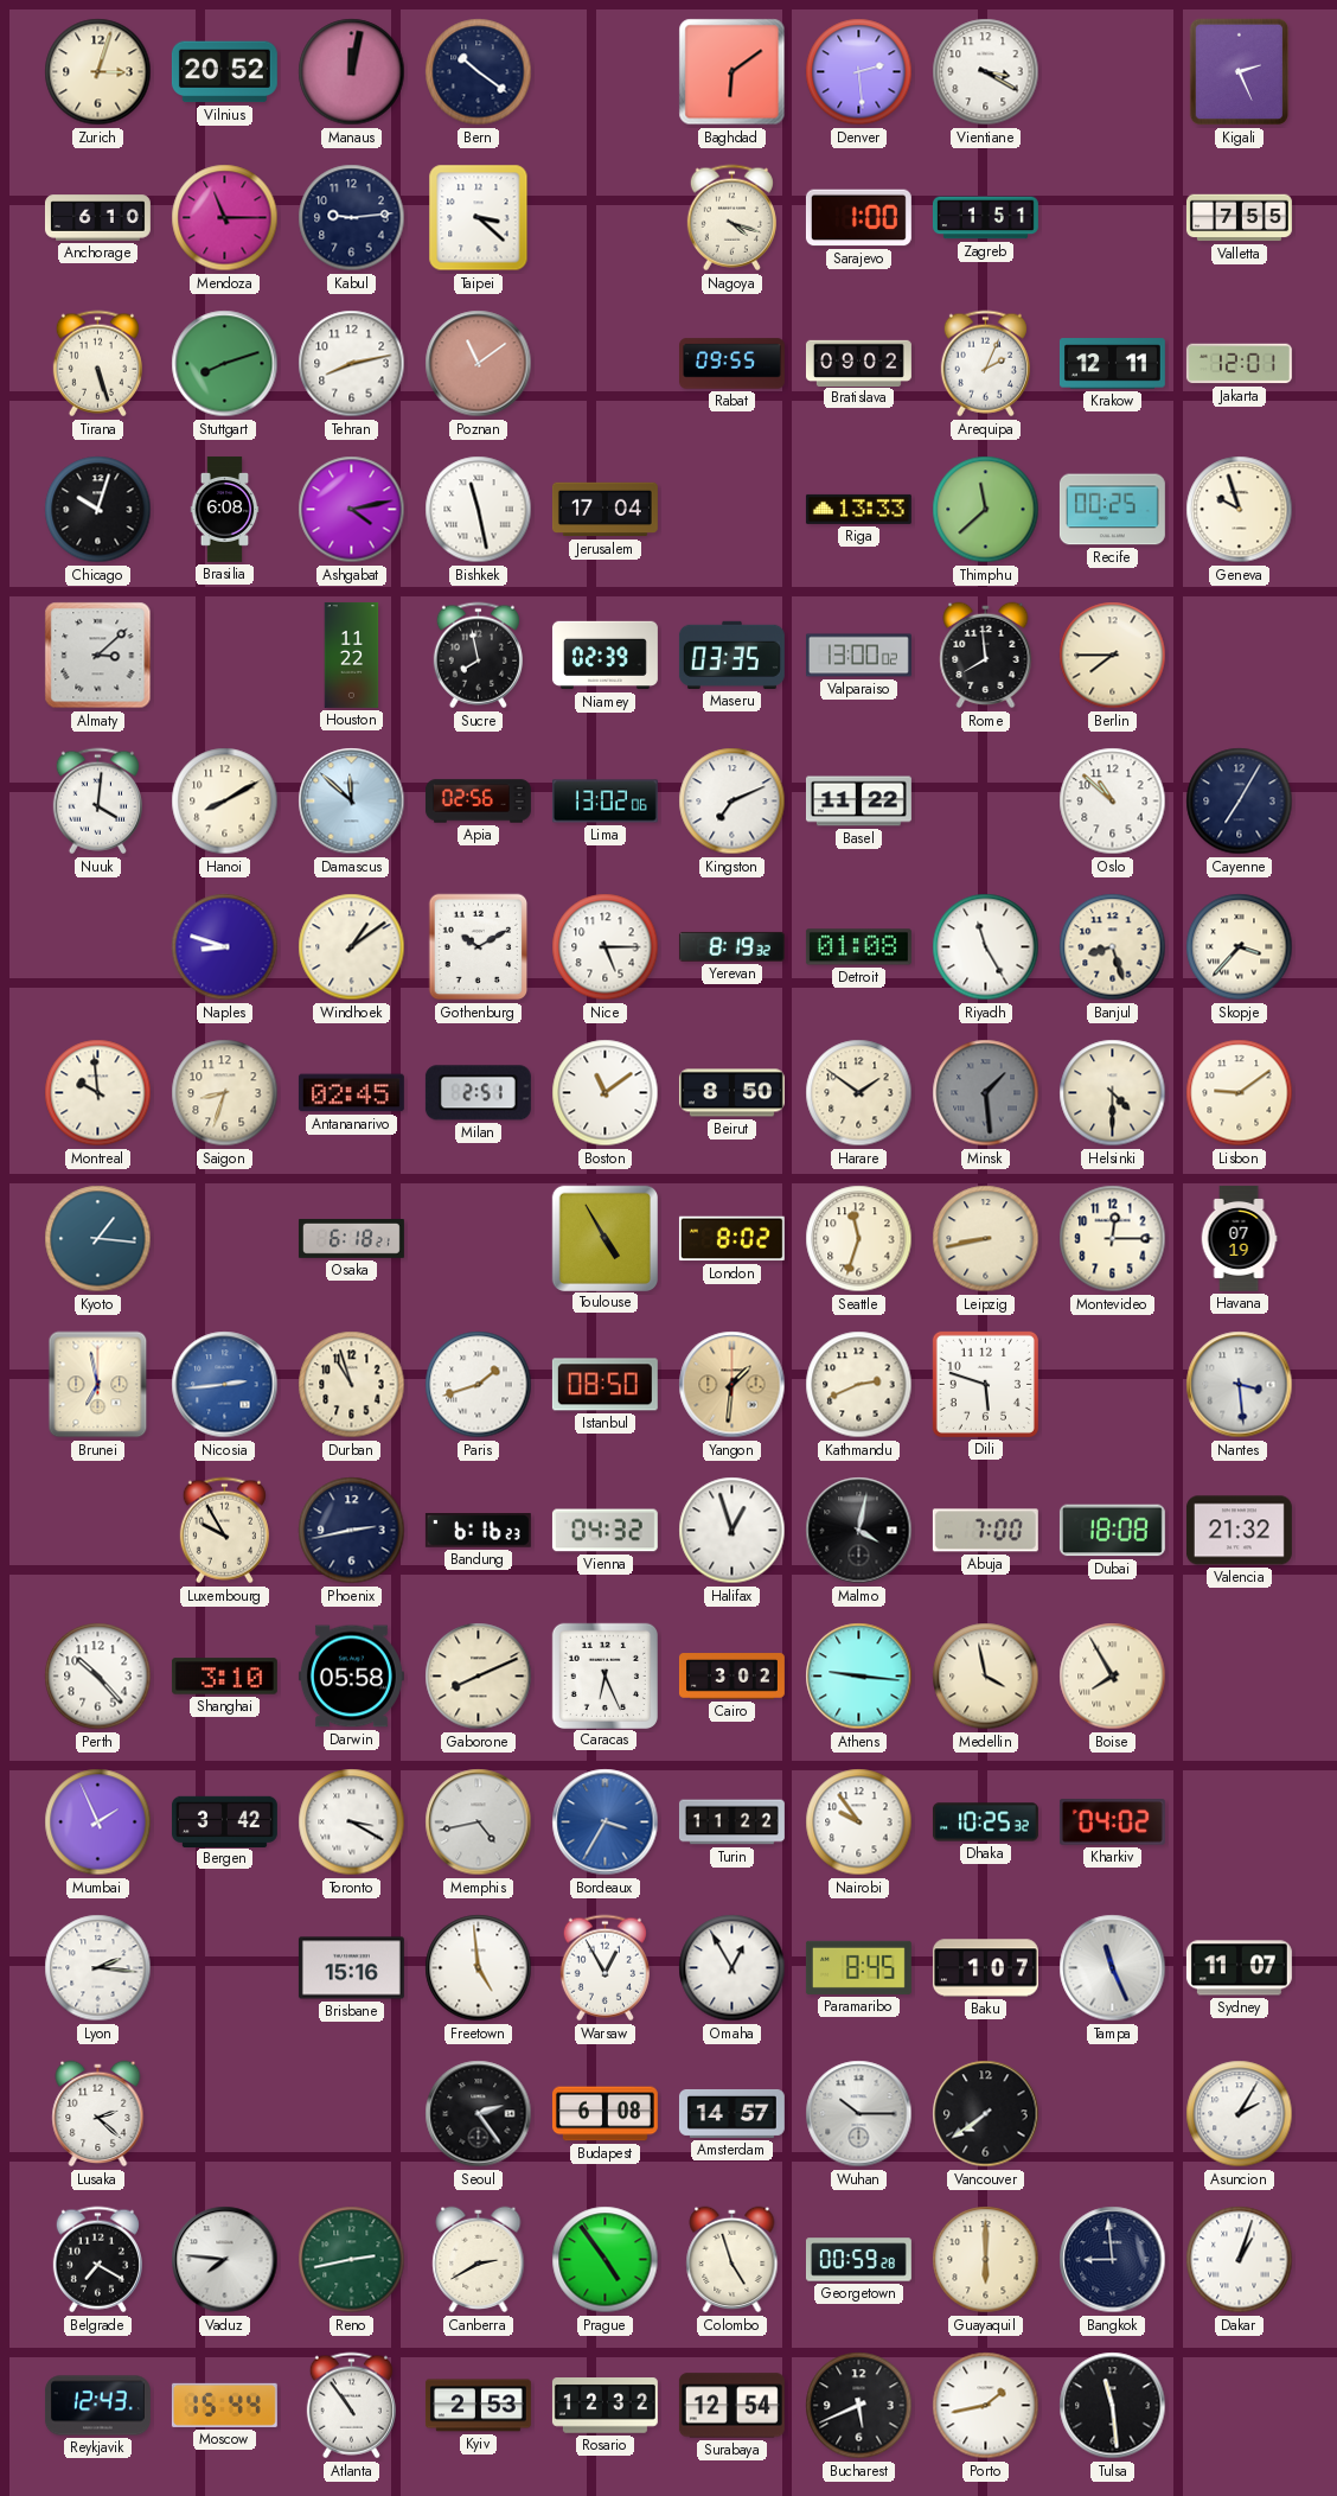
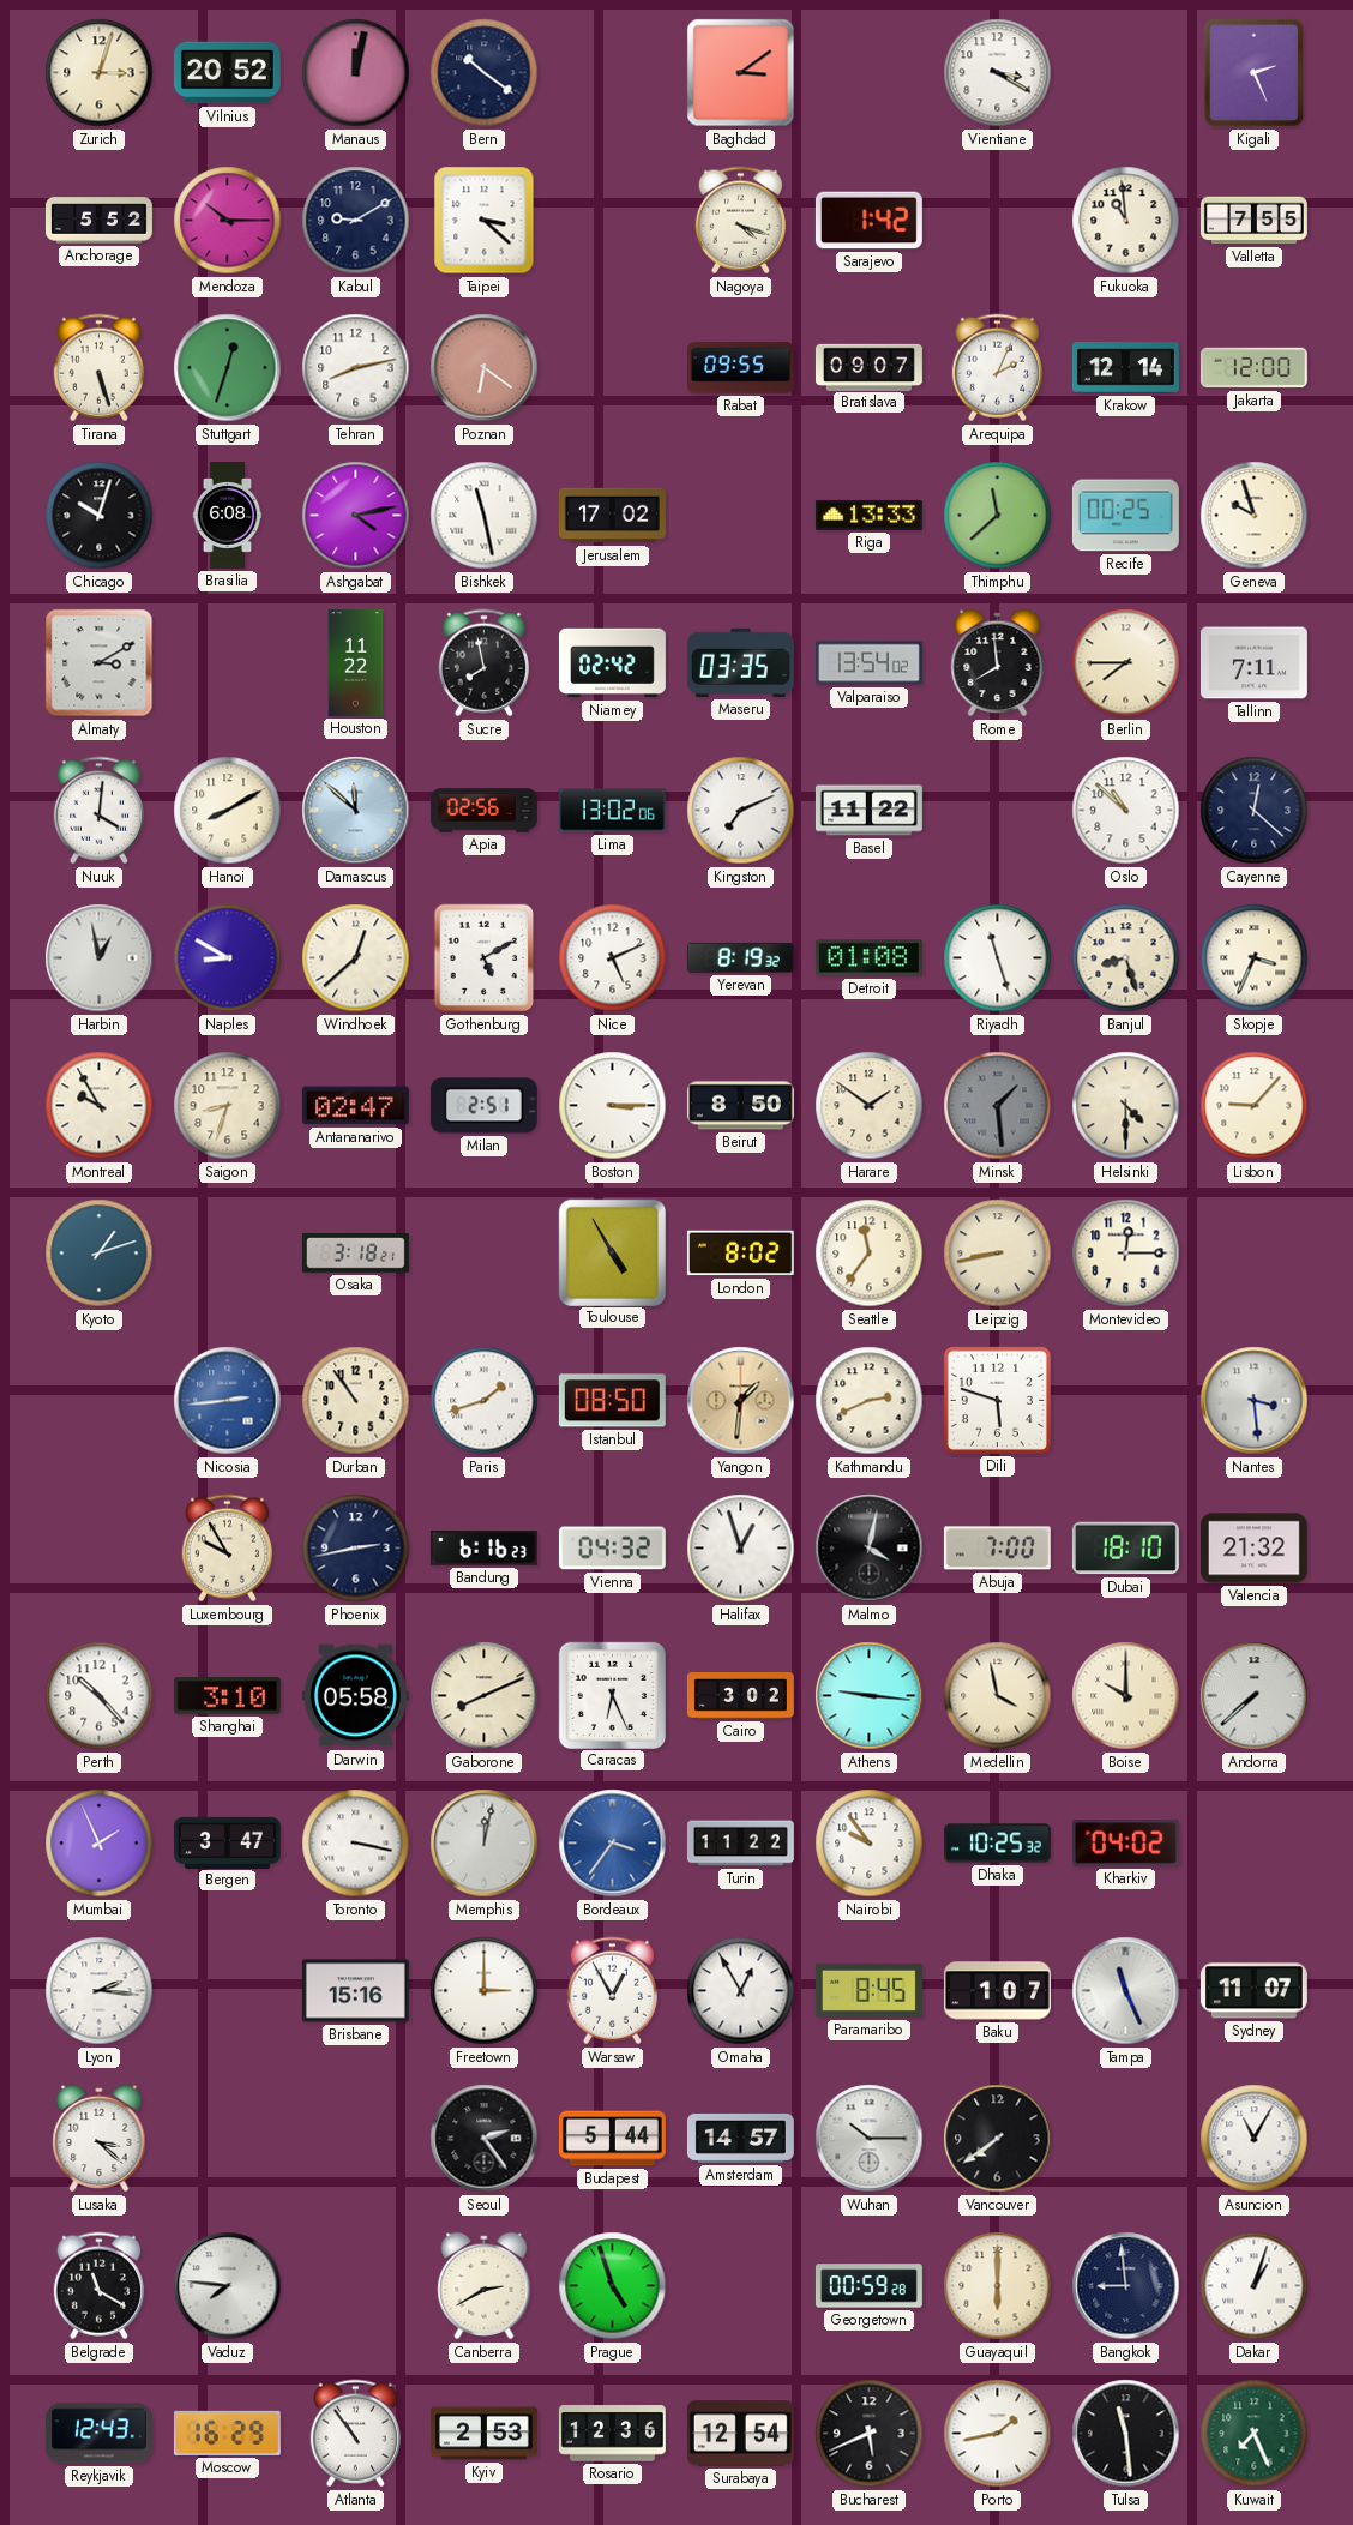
Baghdad: 6:09 -> 3:09
Denver: 2:29 -> none
Anchorage: 6:10 -> 5:52
Mendoza: 11:15 -> 10:15
Kabul: 9:14 -> 9:10
Sarajevo: 1:00 -> 1:42
Zagreb: 1:51 -> none
Fukuoka: none -> 10:59
Stuttgart: 8:12 -> 12:33
Poznan: 11:09 -> 6:21
Bratislava: 09:02 -> 09:07
Krakow: 12:11 -> 12:14
Jakarta: 12:01 -> 12:00
Jerusalem: 17:04 -> 17:02
Almaty: 3:08 -> 3:10
Niamey: 02:39 -> 02:42
Valparaiso: 13:00 -> 13:54
Tallinn: none -> 7:11
Cayenne: 7:05 -> 12:22
Harbin: none -> 12:58
Naples: 8:48 -> 8:50
Windhoek: 1:09 -> 12:38
Gothenburg: 10:10 -> 5:10
Nice: 5:15 -> 5:11
Riyadh: 11:25 -> 11:27
Skopje: 3:37 -> 3:34
Montreal: 9:59 -> 9:55
Antananarivo: 02:45 -> 02:47
Boston: 11:09 -> 3:15
Lisbon: 9:09 -> 9:07
Kyoto: 1:16 -> 1:12
Osaka: 6:18 -> 3:18
Seattle: 11:33 -> 11:36
Havana: 07:19 -> none
Brunei: 6:58 -> none
Durban: 10:57 -> 10:54
Dubai: 18:08 -> 18:10
Boise: 7:55 -> 10:00
Andorra: none -> 7:38
Bergen: 3:42 -> 3:47
Toronto: 3:20 -> 3:17
Memphis: 4:43 -> 12:02
Bordeaux: 3:35 -> 3:36
Freetown: 4:59 -> 3:00
Lusaka: 2:22 -> 3:22
Budapest: 6:08 -> 5:44
Asuncion: 2:05 -> 11:05
Belgrade: 7:20 -> 11:20
Reno: 2:43 -> none
Prague: 4:54 -> 4:57
Colombo: 4:57 -> none
Moscow: 15:44 -> 16:29
Rosario: 12:32 -> 12:36
Kuwait: none -> 7:26
